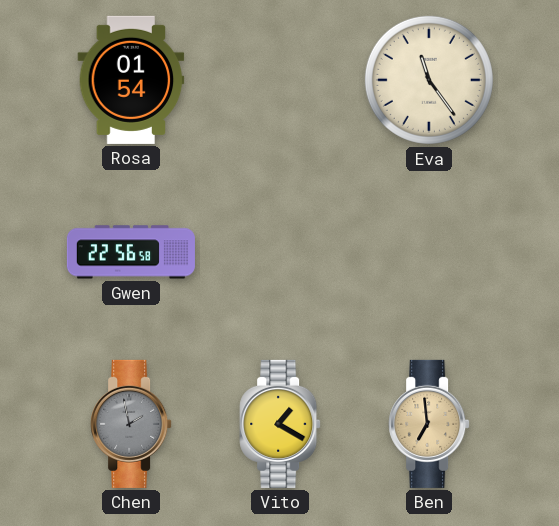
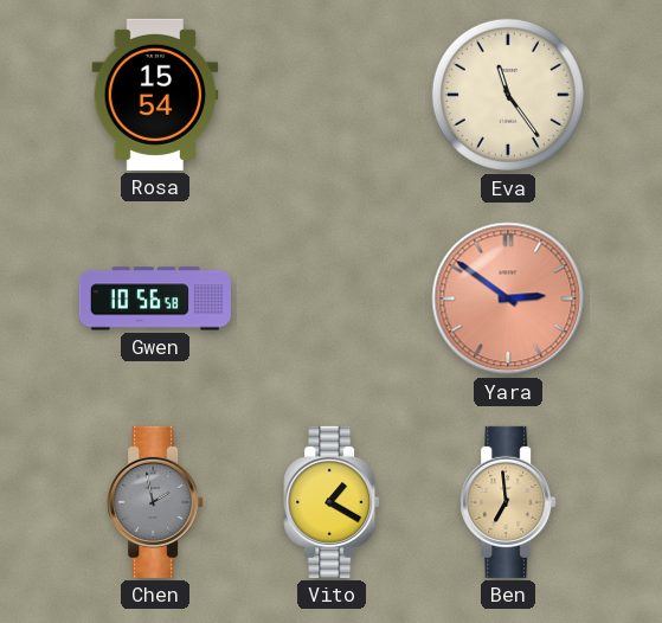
Rosa: 01:54 -> 15:54
Gwen: 22:56 -> 10:56
Yara: none -> 2:51
